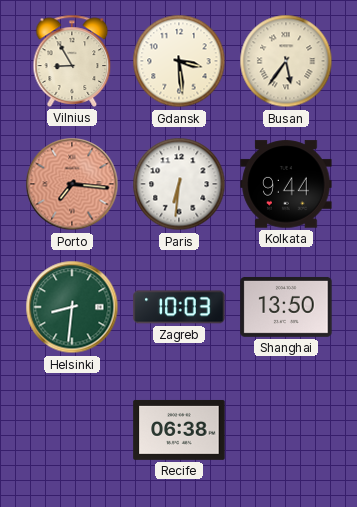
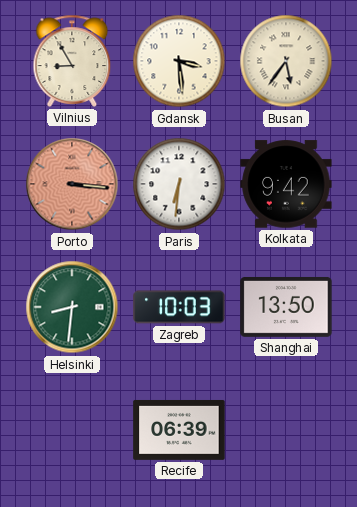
Porto: 7:16 -> 3:16
Kolkata: 9:44 -> 9:42
Recife: 06:38 -> 06:39
